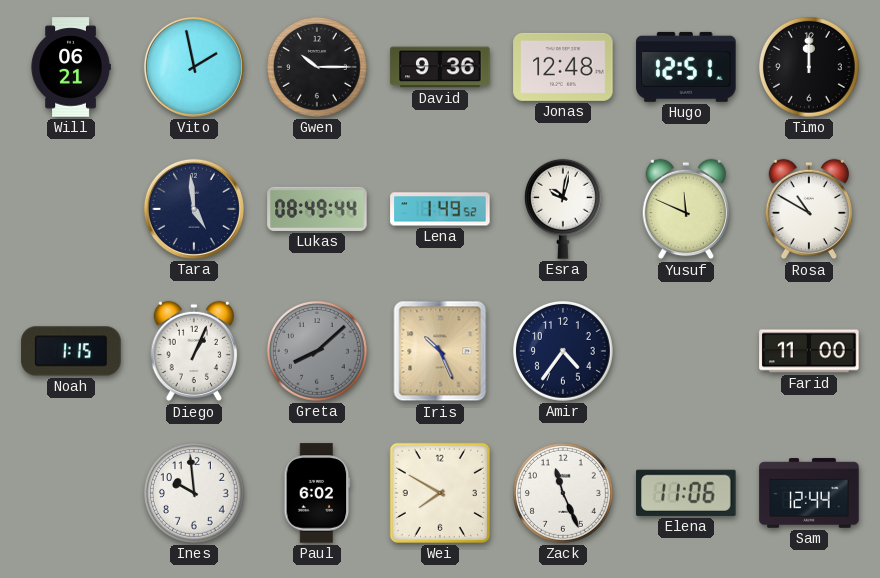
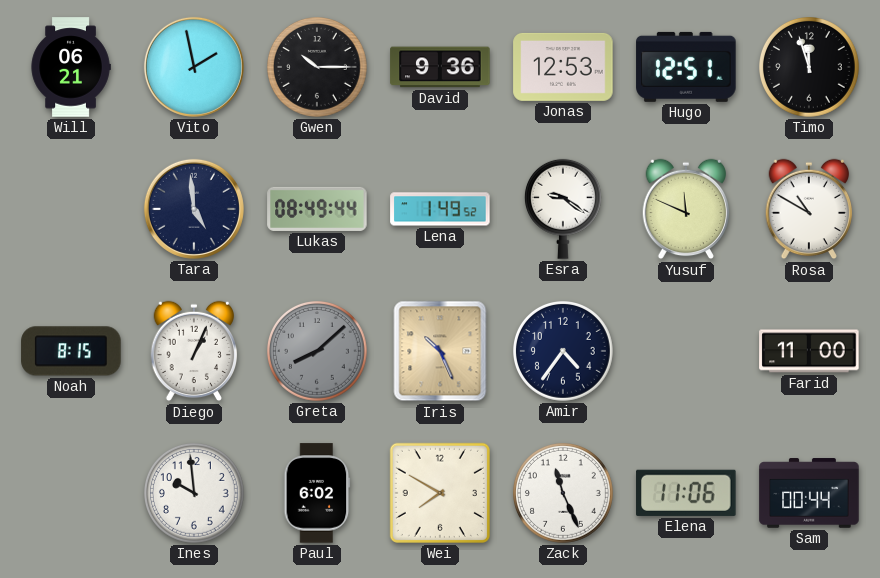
Jonas: 12:48 -> 12:53
Timo: 12:00 -> 11:57
Esra: 10:02 -> 9:21
Noah: 1:15 -> 8:15
Sam: 12:44 -> 00:44
